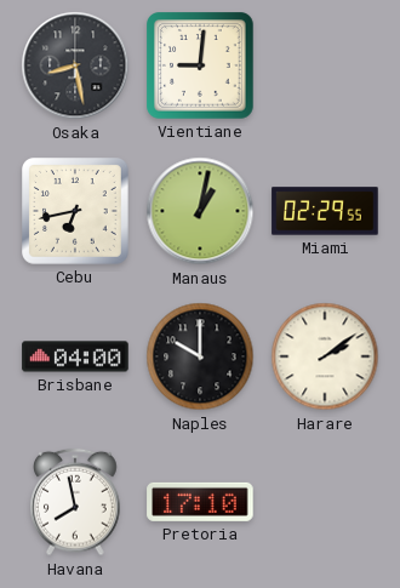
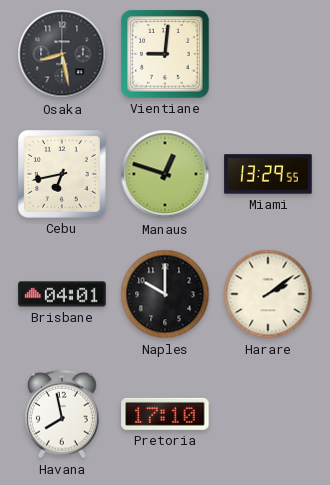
Manaus: 1:02 -> 12:48
Miami: 02:29 -> 13:29
Brisbane: 04:00 -> 04:01
